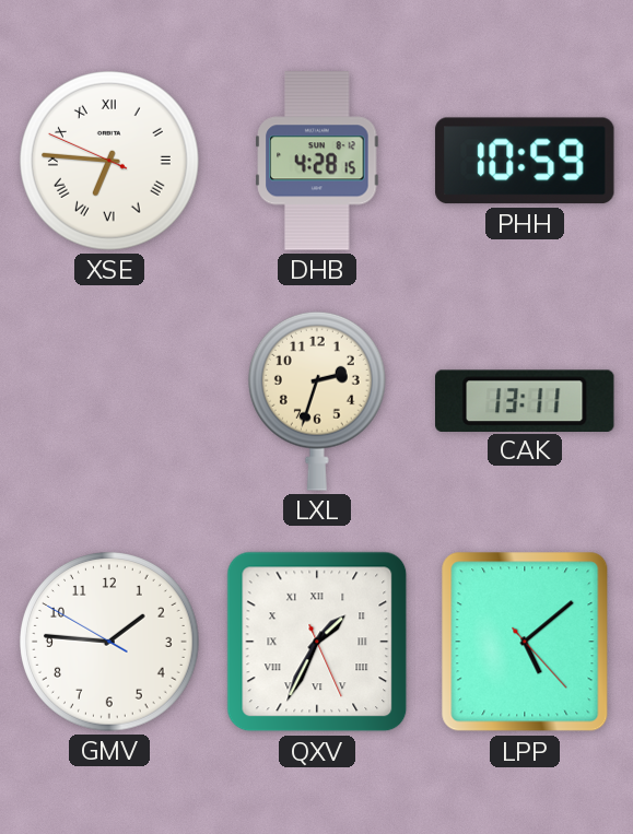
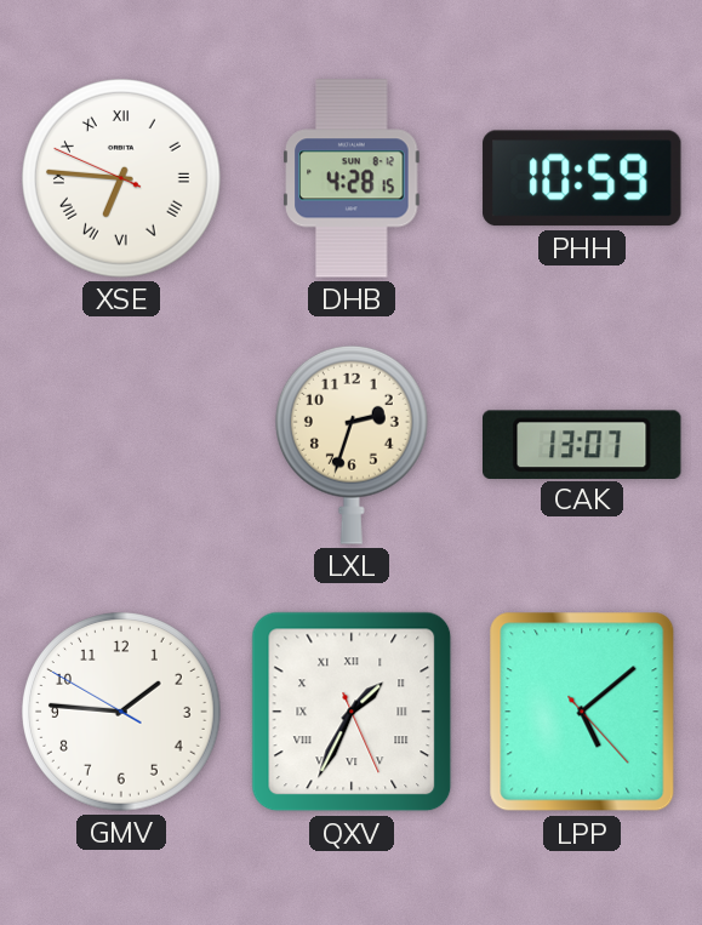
CAK: 13:11 -> 13:07
